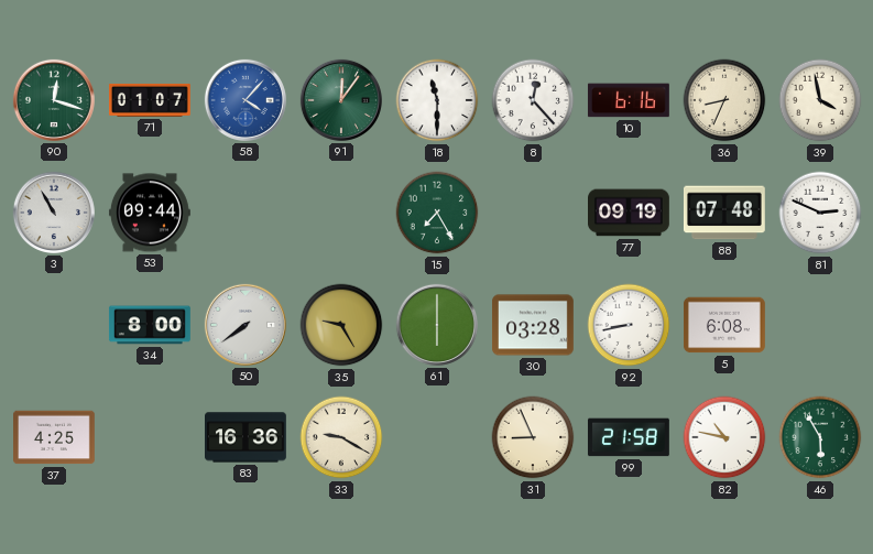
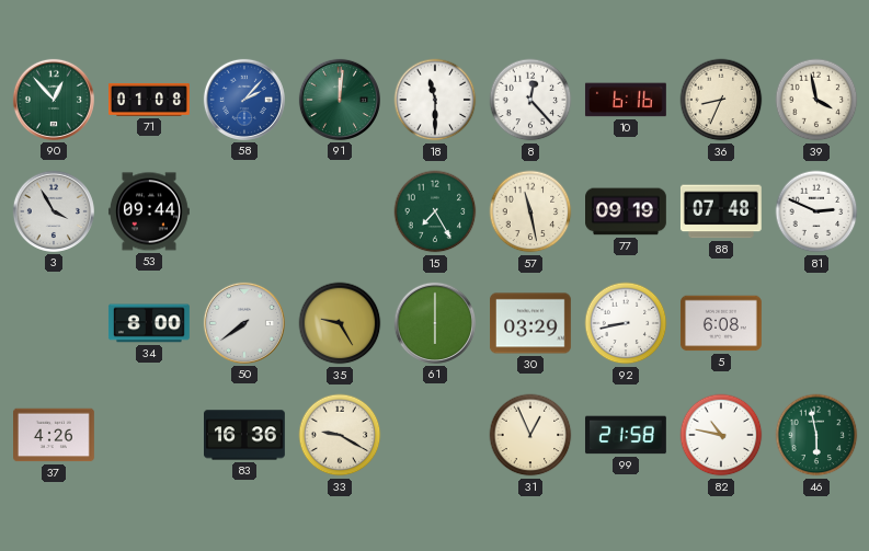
90: 12:18 -> 12:53
71: 01:07 -> 01:08
58: 4:07 -> 2:07
91: 12:06 -> 12:01
3: 10:55 -> 3:55
57: none -> 11:28
30: 03:28 -> 03:29
37: 4:25 -> 4:26
31: 8:56 -> 12:56
46: 5:55 -> 5:58
